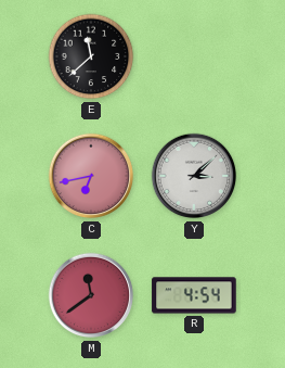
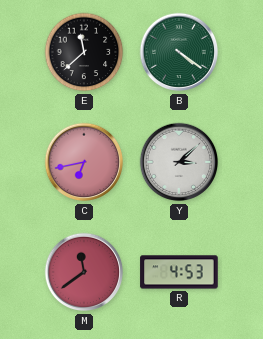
B: none -> 4:21
R: 4:54 -> 4:53
